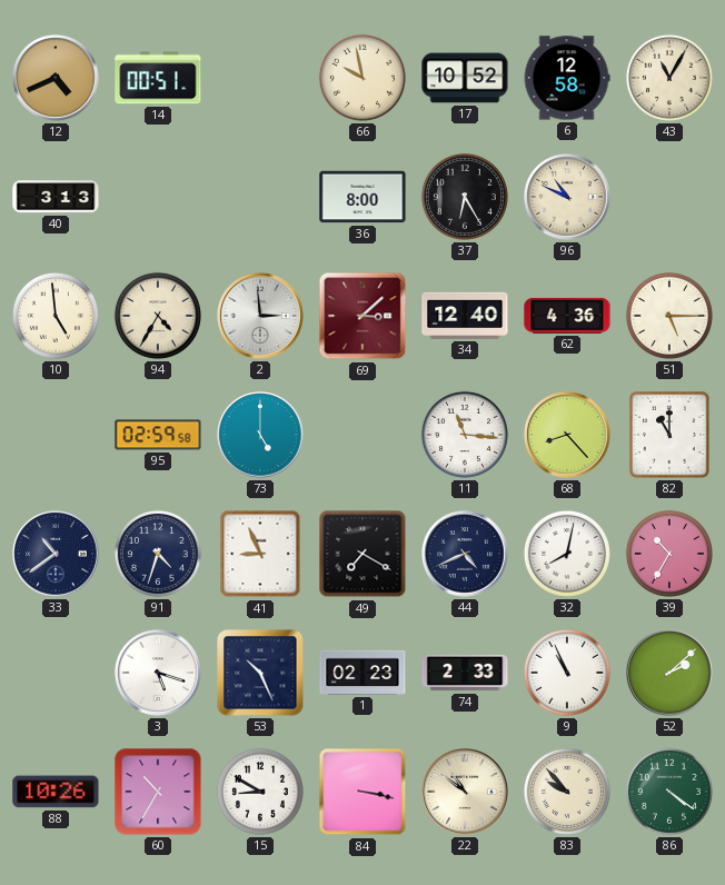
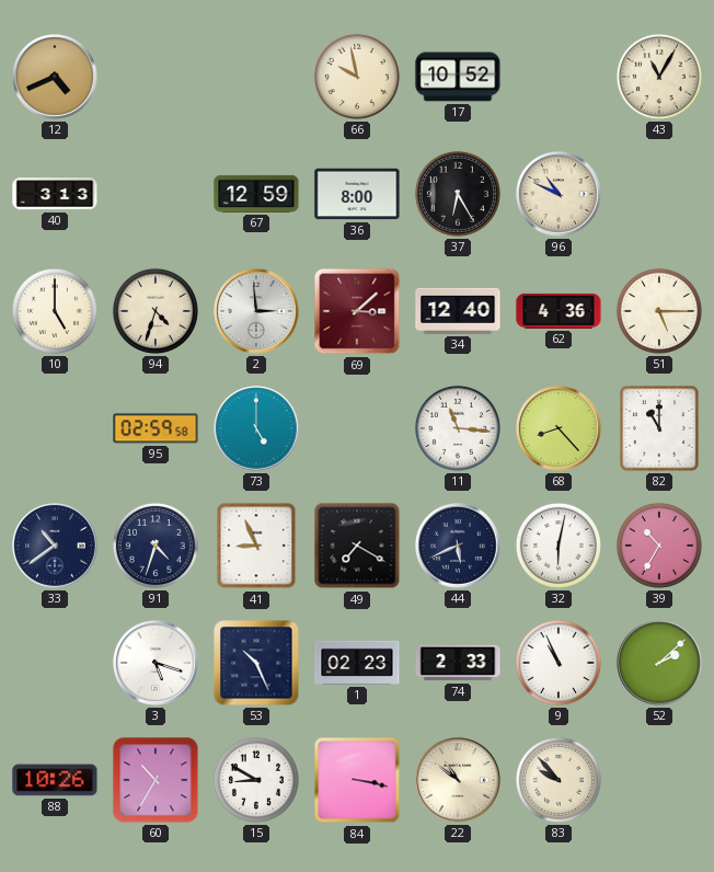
14: 00:51 -> none
6: 12:58 -> none
67: none -> 12:59
10: 4:59 -> 5:00
94: 4:35 -> 4:33
44: 4:41 -> 5:41
32: 8:02 -> 6:02
86: 4:21 -> none
